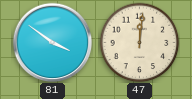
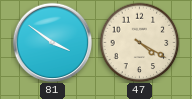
47: 12:01 -> 4:20
